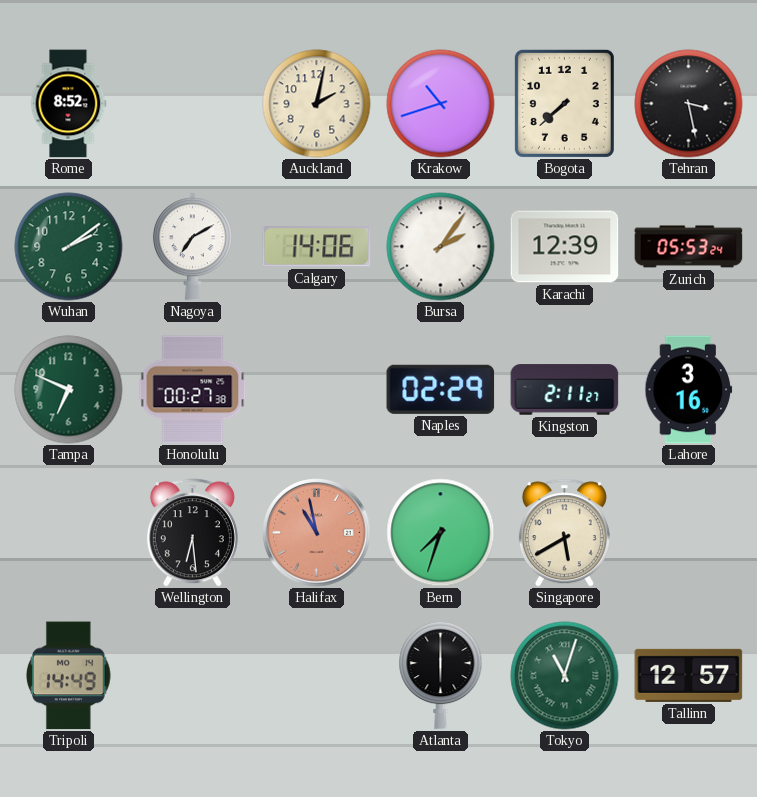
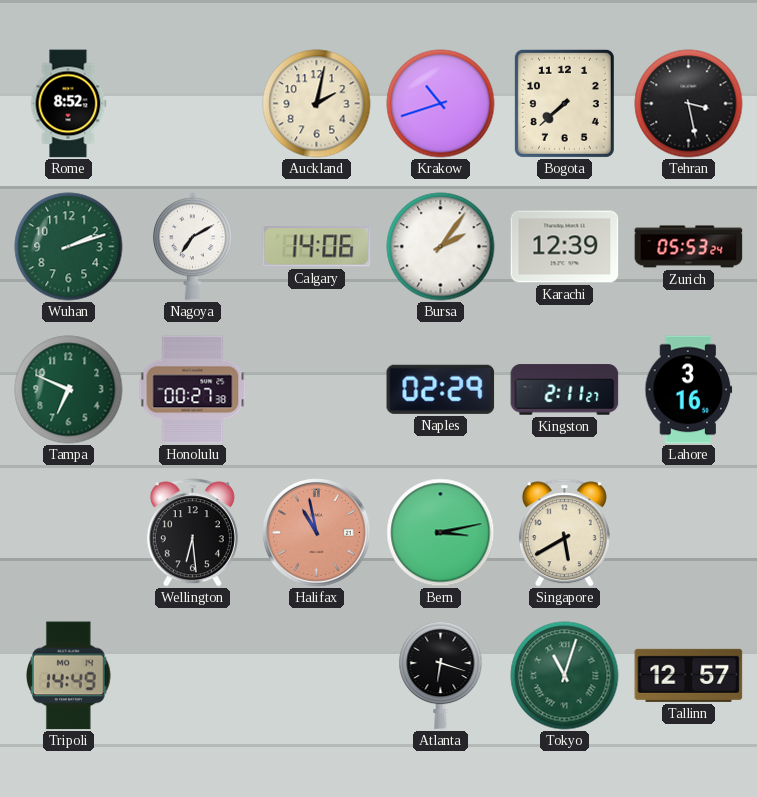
Wuhan: 2:09 -> 2:12
Bern: 7:33 -> 3:13
Atlanta: 6:00 -> 6:18
